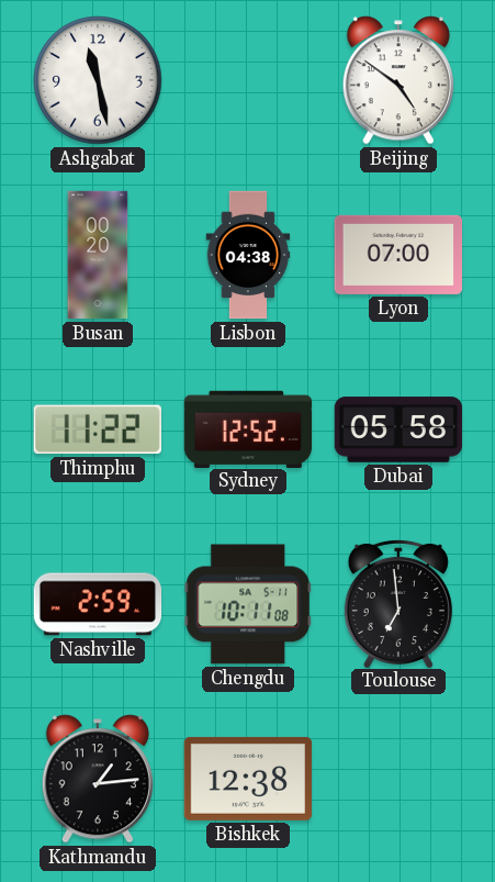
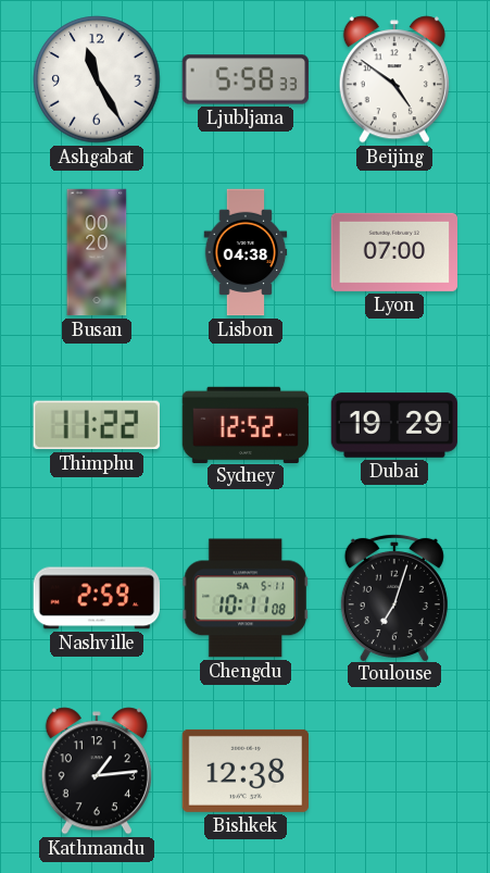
Ashgabat: 11:28 -> 11:25
Ljubljana: none -> 5:58
Dubai: 05:58 -> 19:29
Toulouse: 6:59 -> 7:03
